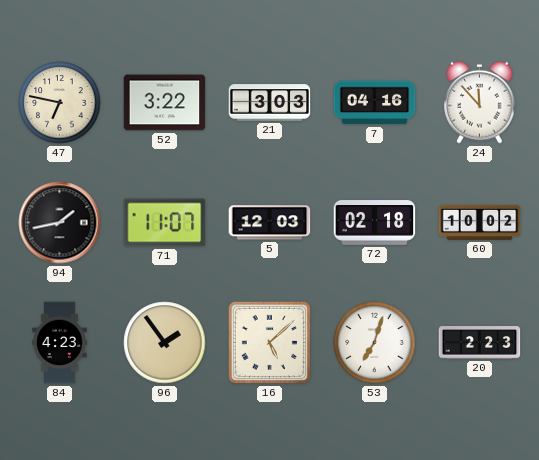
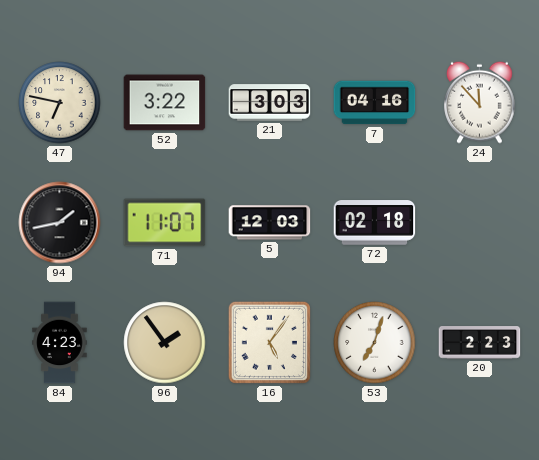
60: 10:02 -> none
16: 5:08 -> 5:06
